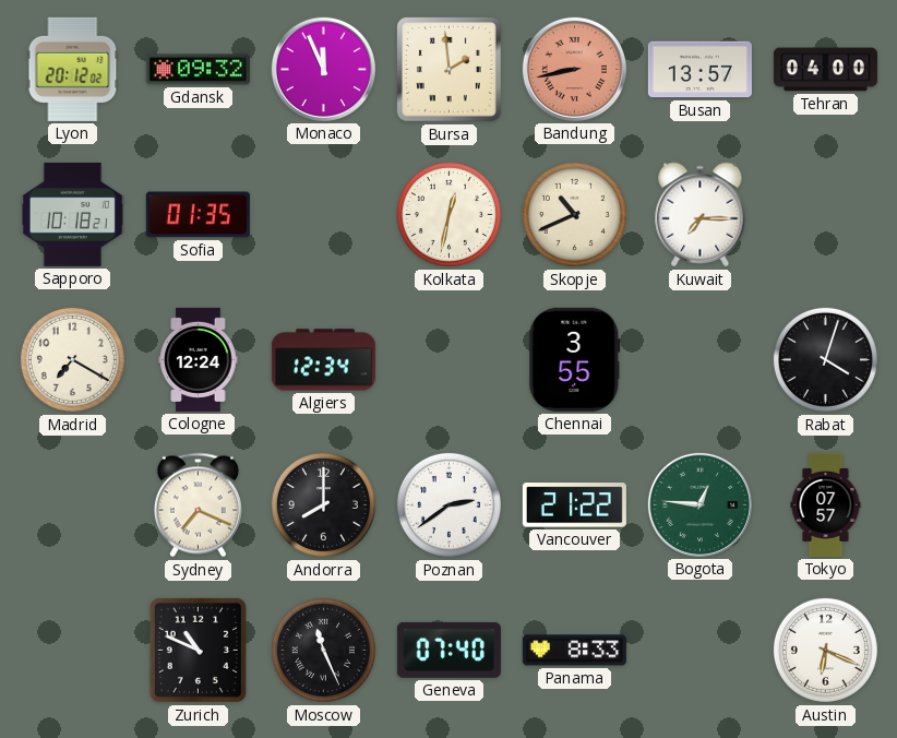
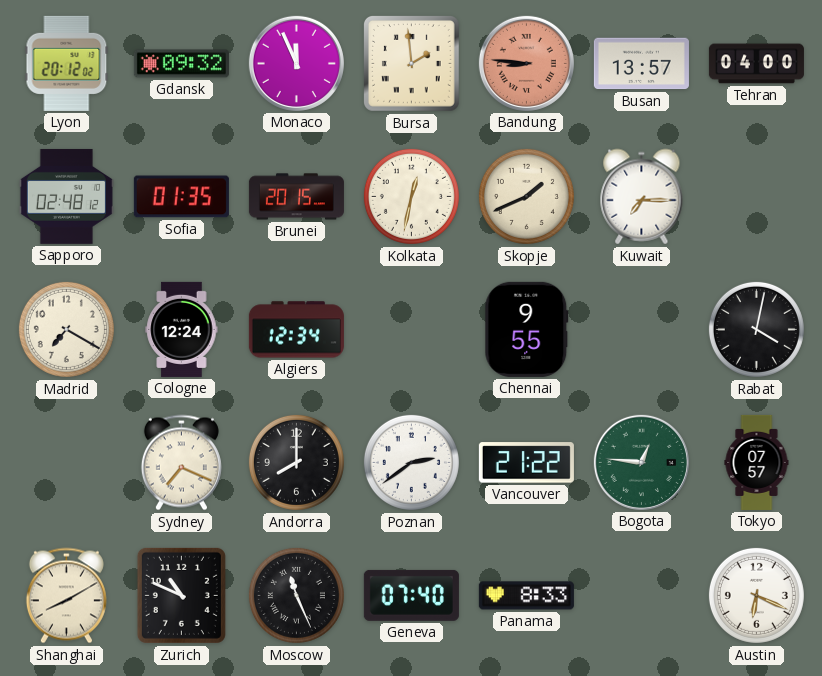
Bandung: 8:43 -> 8:46
Sapporo: 10:18 -> 02:48
Brunei: none -> 20:15
Skopje: 10:41 -> 1:41
Chennai: 3:55 -> 9:55
Rabat: 4:03 -> 4:02
Shanghai: none -> 8:10
